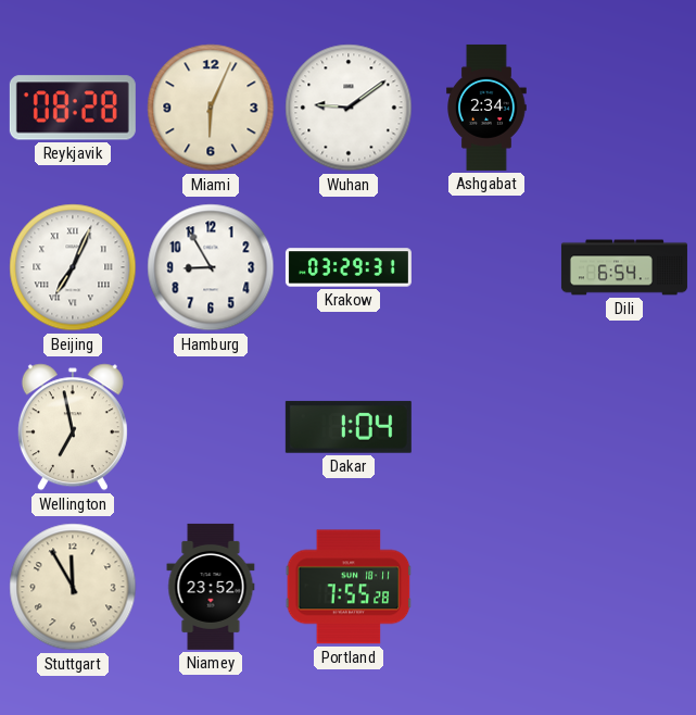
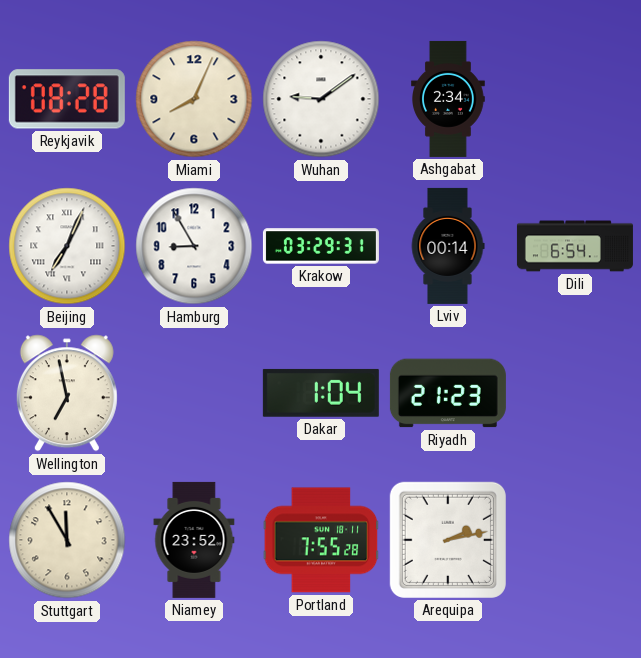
Miami: 6:04 -> 8:04
Lviv: none -> 00:14
Riyadh: none -> 21:23
Arequipa: none -> 2:13
